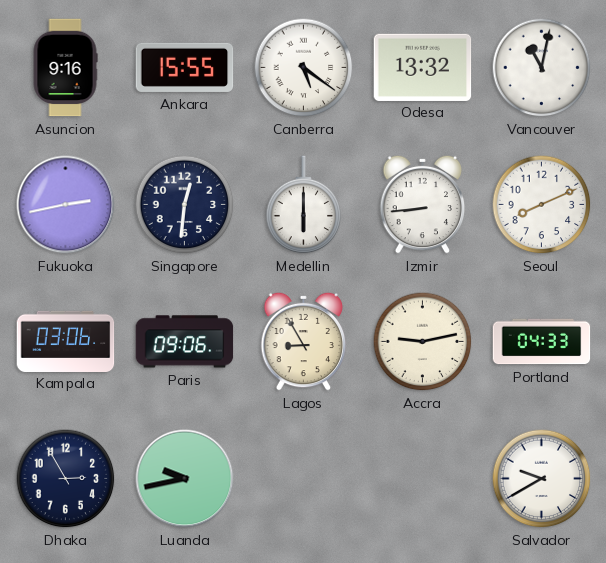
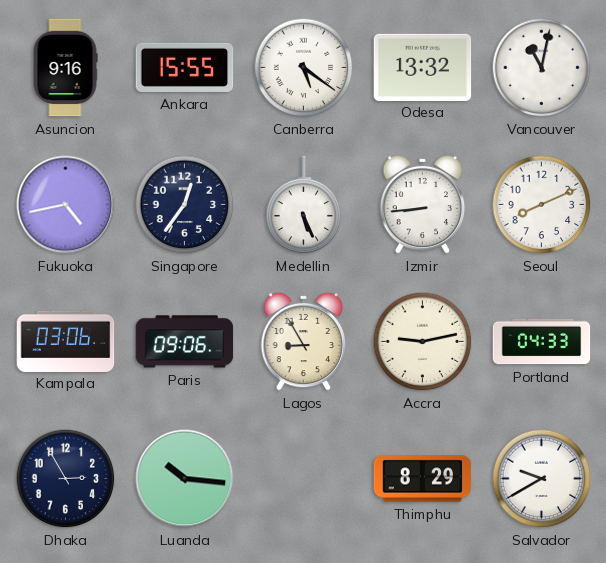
Fukuoka: 2:43 -> 4:43
Singapore: 12:31 -> 12:36
Medellin: 6:00 -> 5:26
Luanda: 9:43 -> 10:16
Thimphu: none -> 8:29
